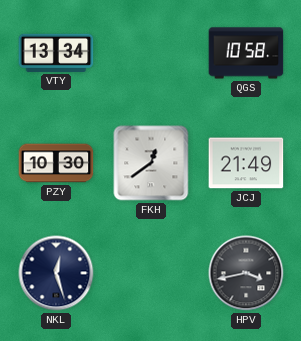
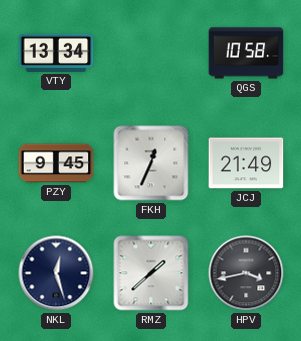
PZY: 10:30 -> 9:45
FKH: 12:39 -> 12:34
RMZ: none -> 1:38
